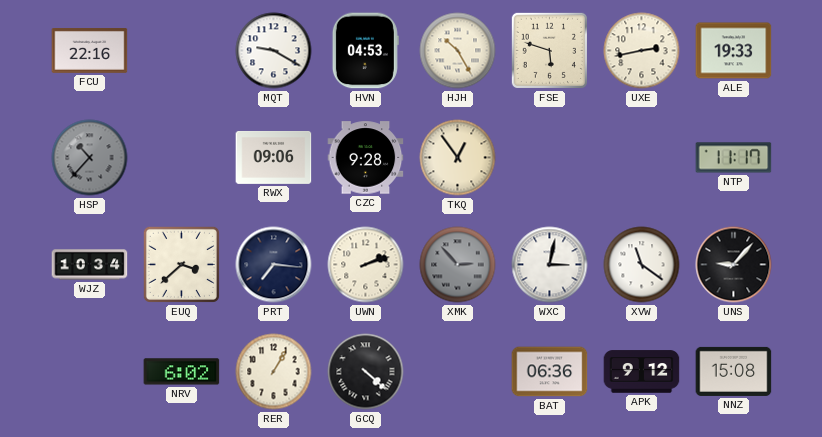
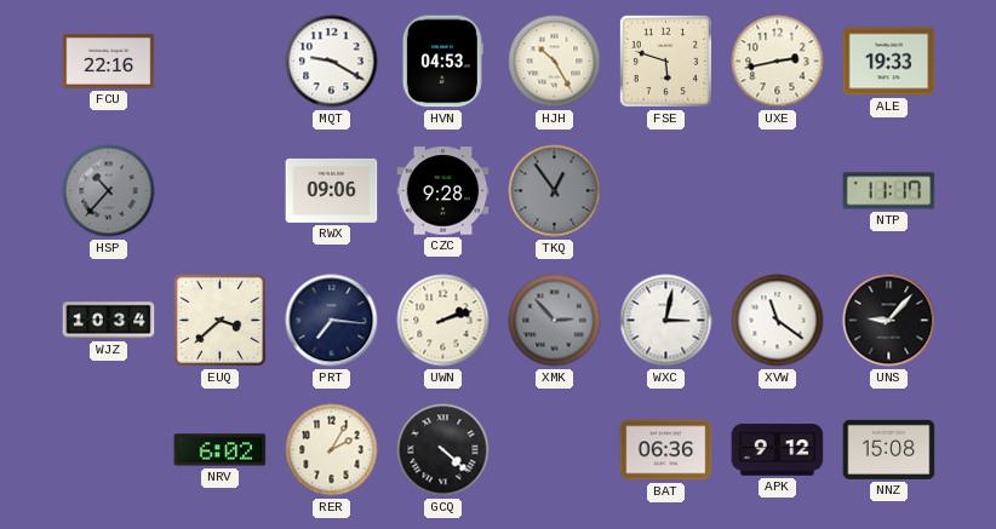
TKQ dial: cream -> grey
RER: 1:05 -> 2:05
